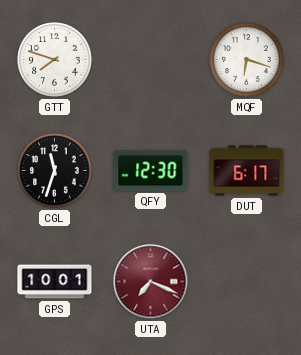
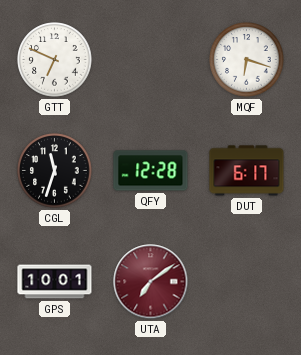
GTT: 7:48 -> 6:49
QFY: 12:30 -> 12:28
UTA: 7:19 -> 7:09
